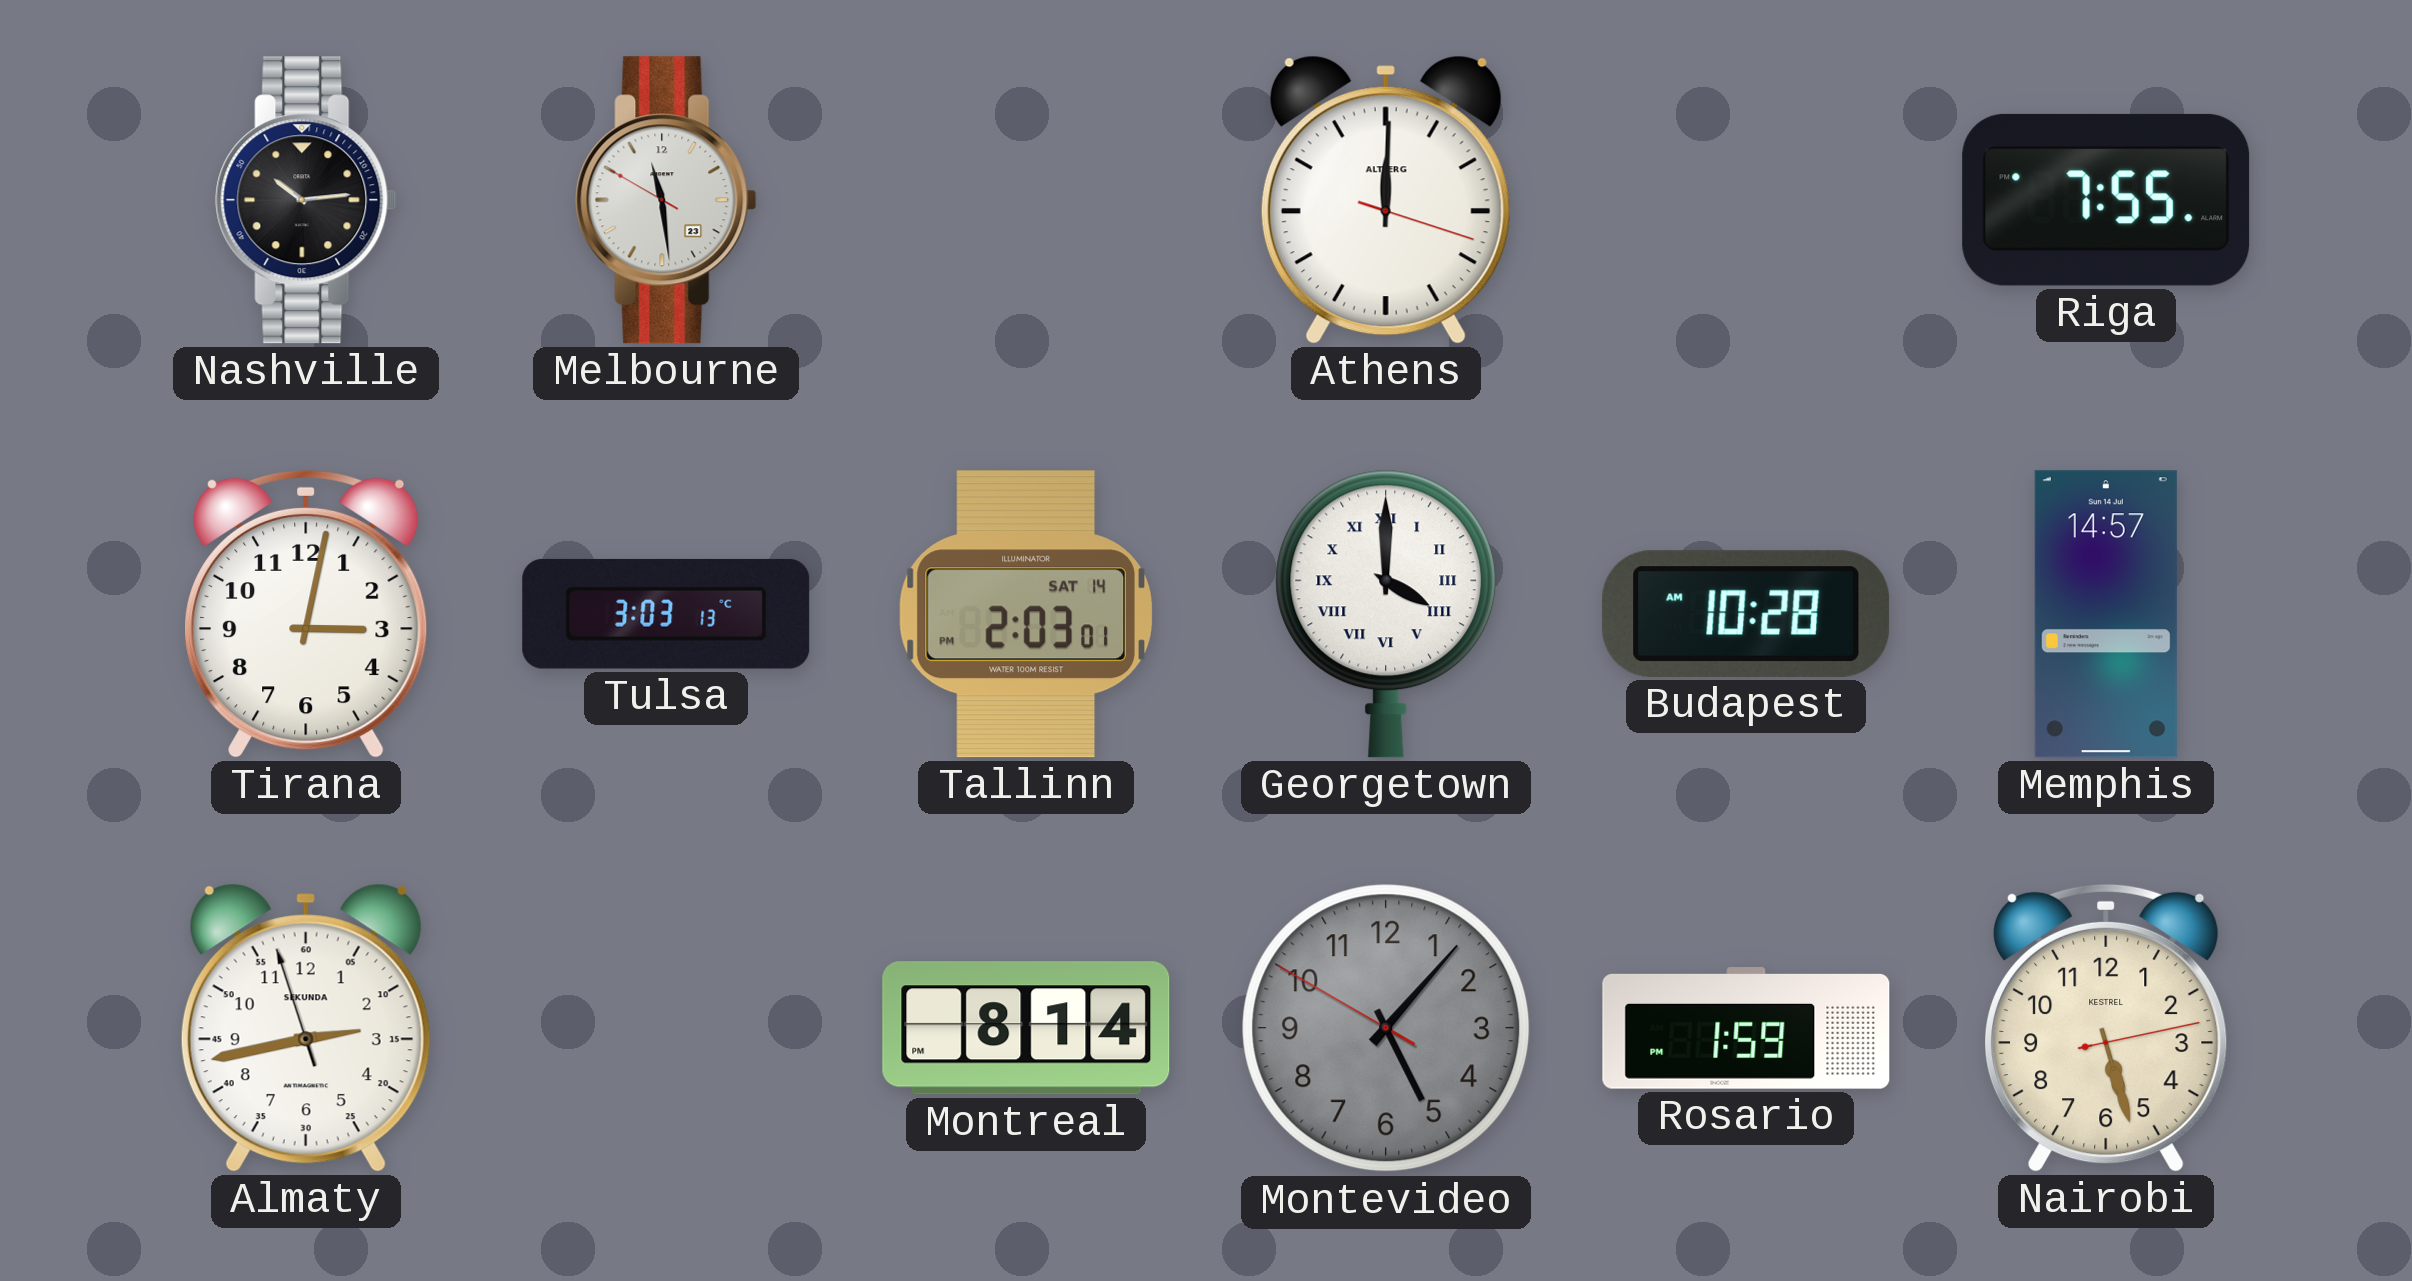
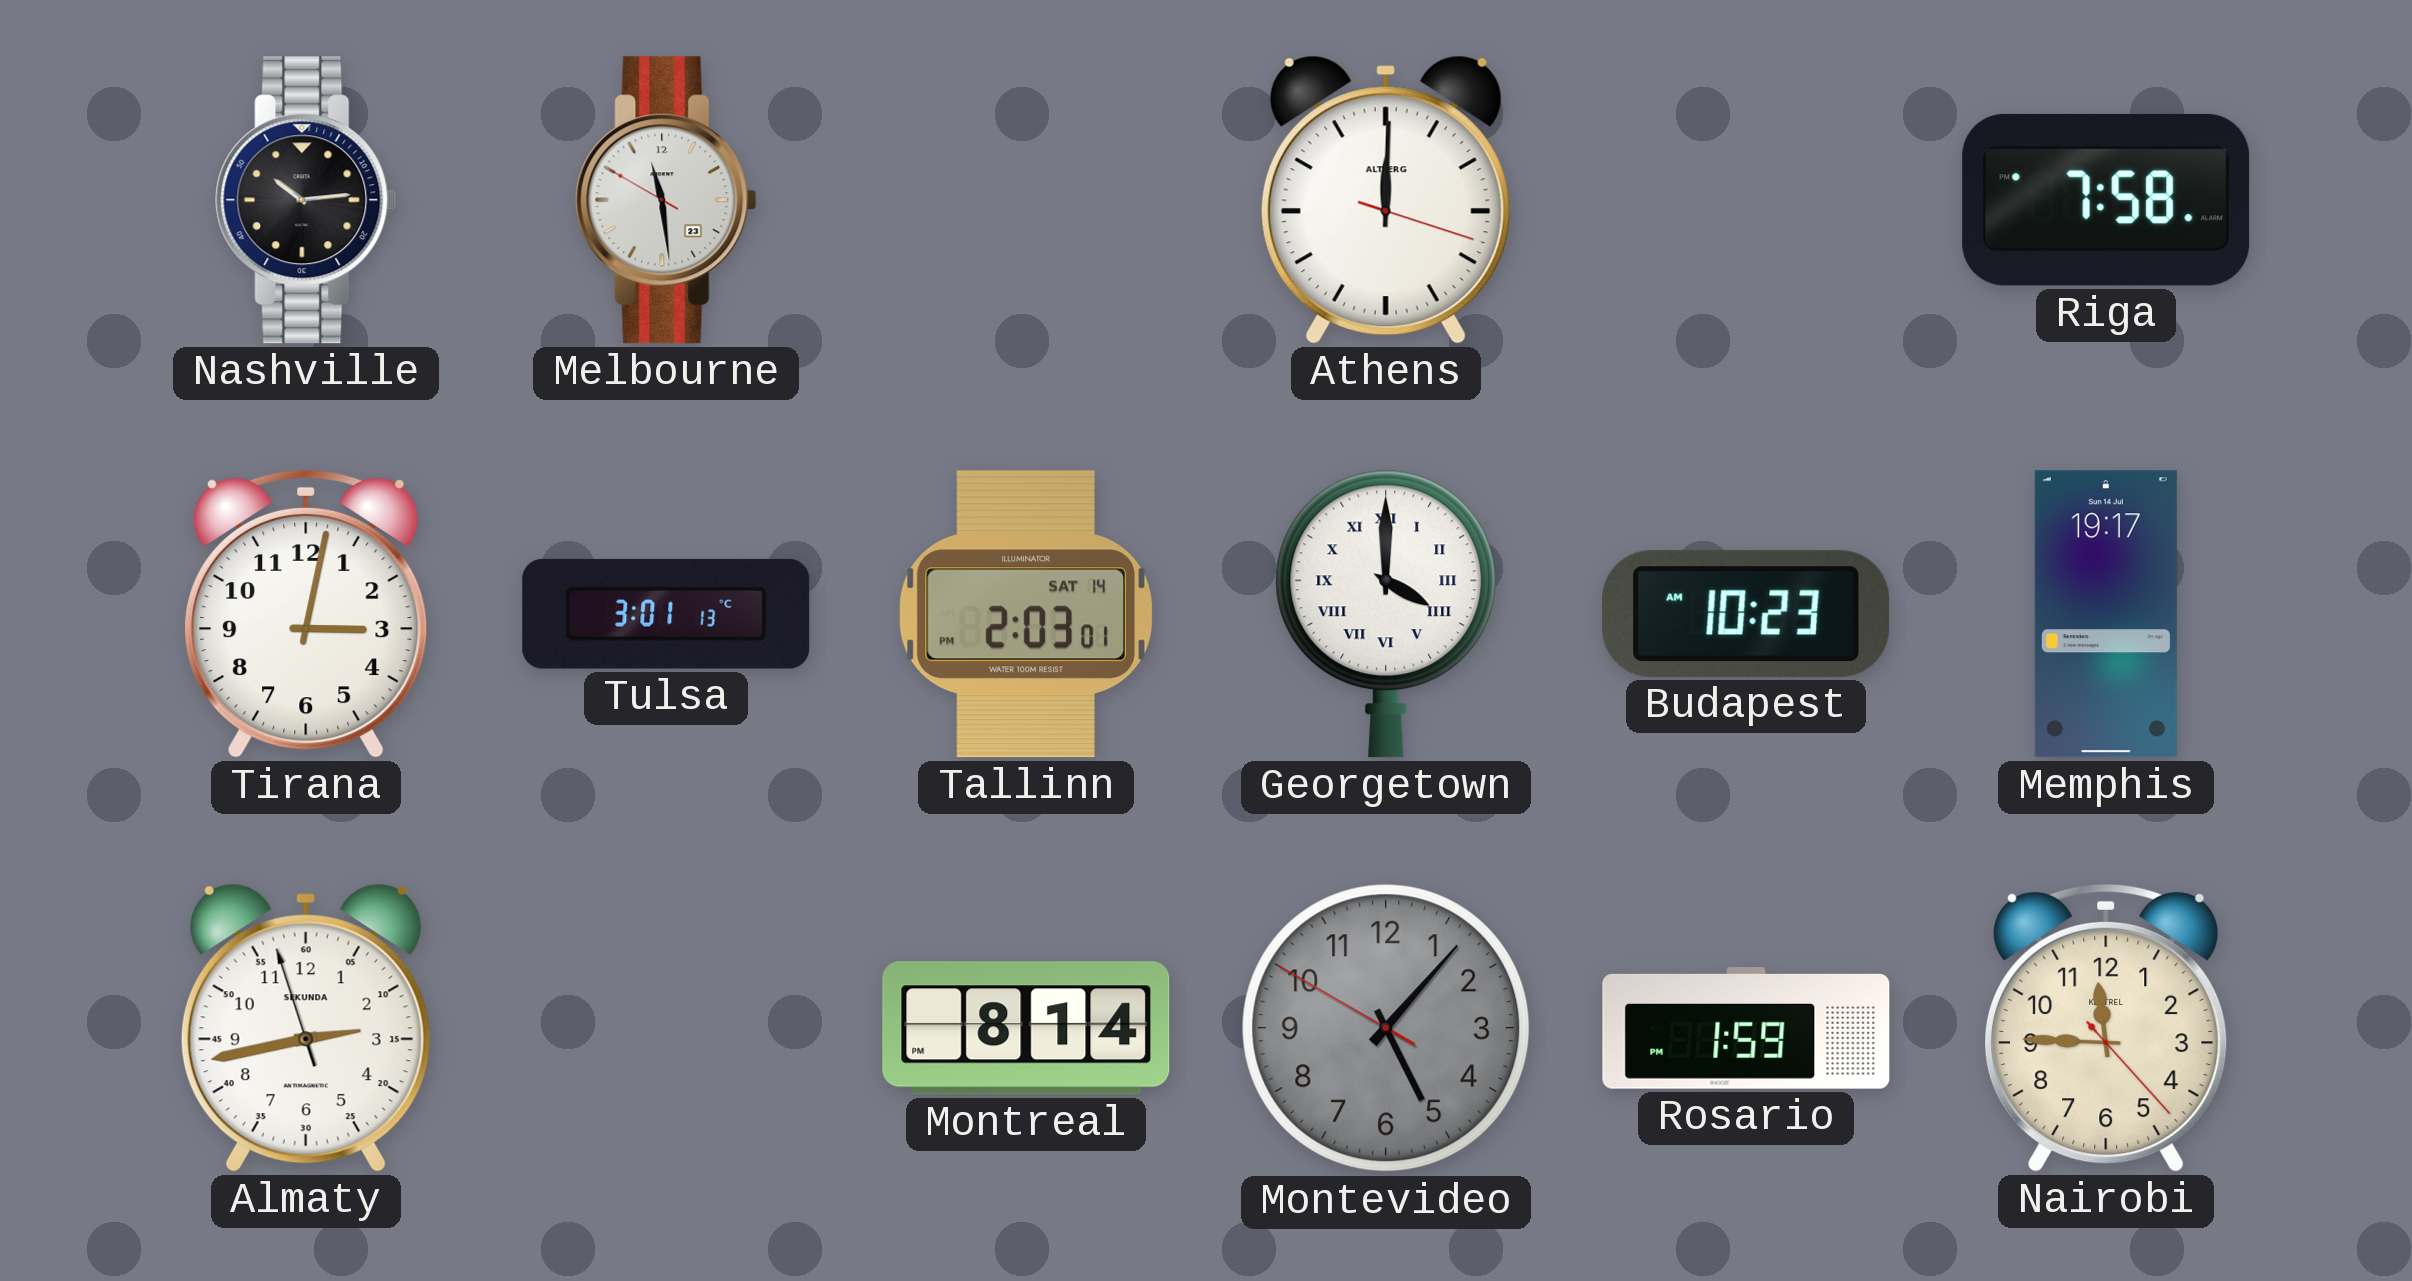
Riga: 7:55 -> 7:58
Tulsa: 3:03 -> 3:01
Budapest: 10:28 -> 10:23
Memphis: 14:57 -> 19:17
Nairobi: 5:27 -> 11:45
